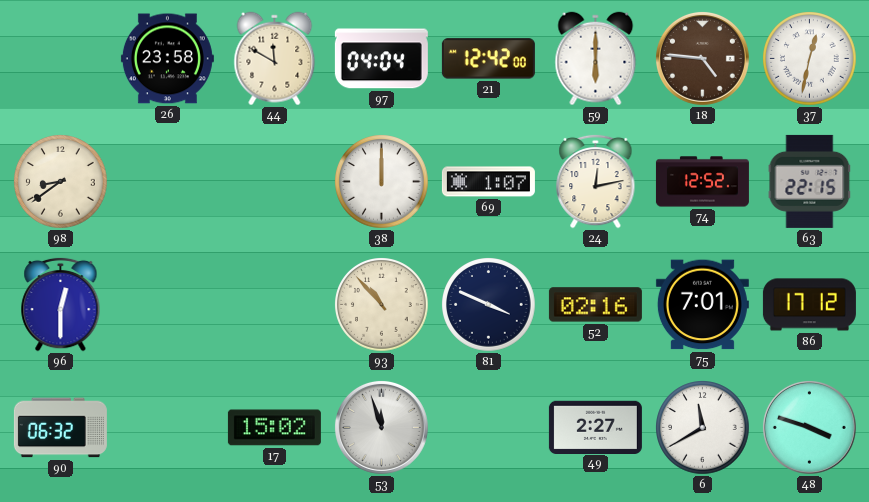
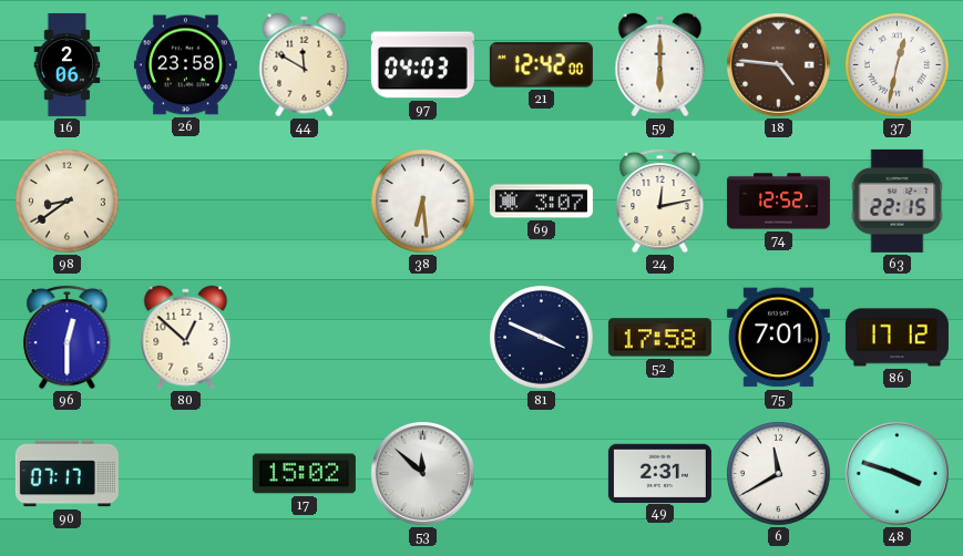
16: none -> 2:06
97: 04:04 -> 04:03
38: 12:00 -> 6:29
69: 1:07 -> 3:07
80: none -> 12:52
93: 10:53 -> none
52: 02:16 -> 17:58
90: 06:32 -> 07:17
53: 11:57 -> 11:52
49: 2:27 -> 2:31
